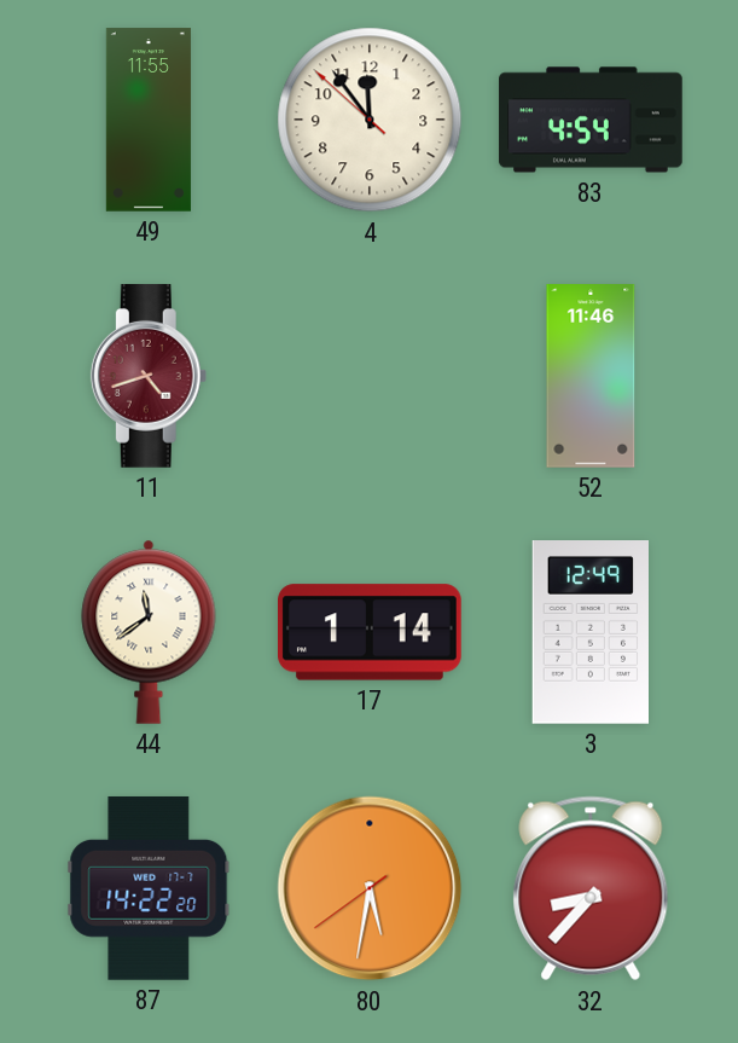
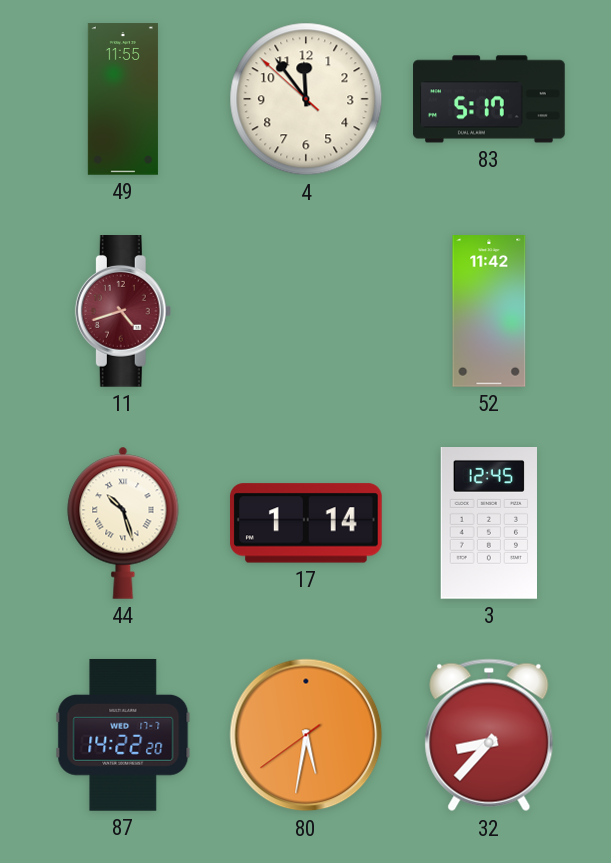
83: 4:54 -> 5:17
52: 11:46 -> 11:42
44: 11:39 -> 10:27
3: 12:49 -> 12:45
